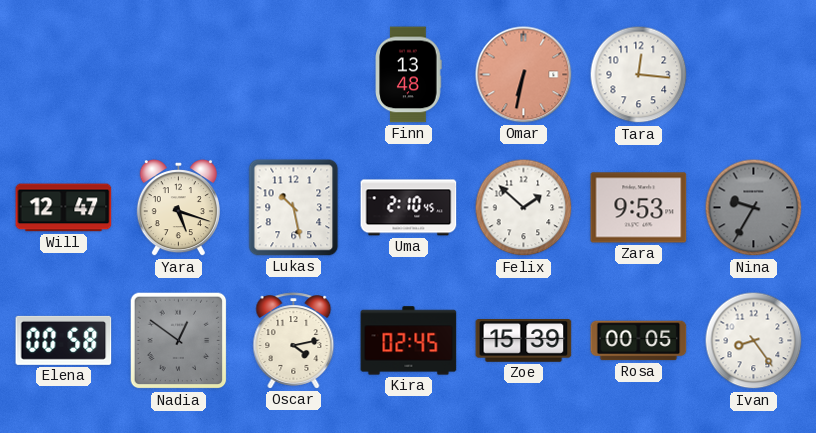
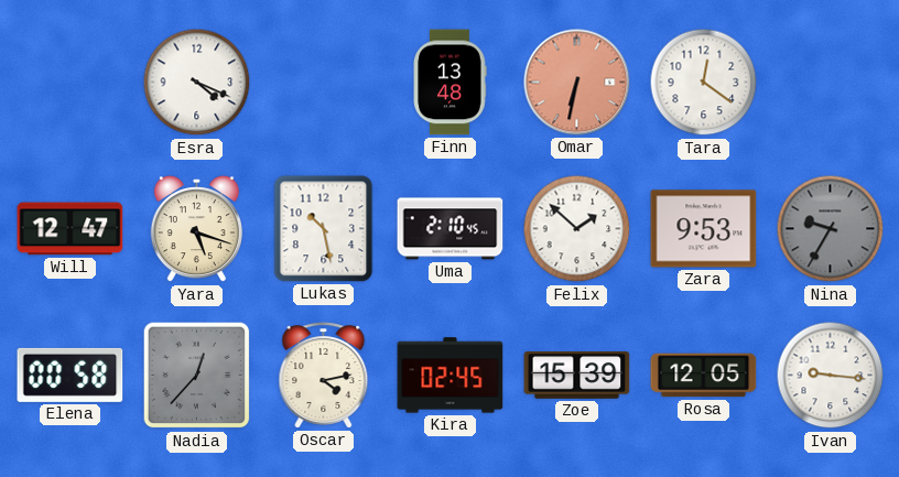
Esra: none -> 4:19
Tara: 12:16 -> 12:21
Nadia: 12:51 -> 12:37
Rosa: 00:05 -> 12:05
Ivan: 8:24 -> 9:16
